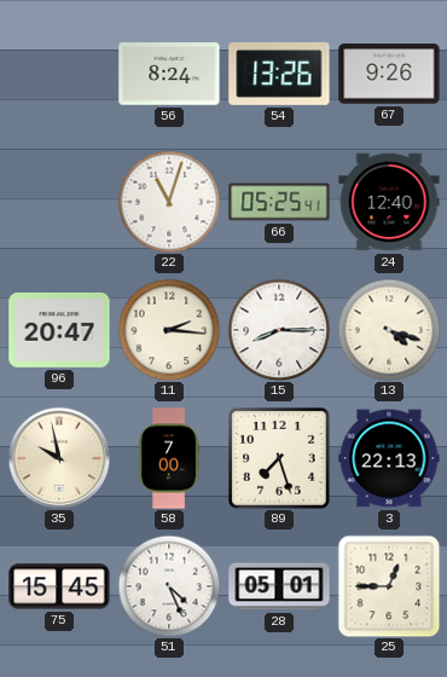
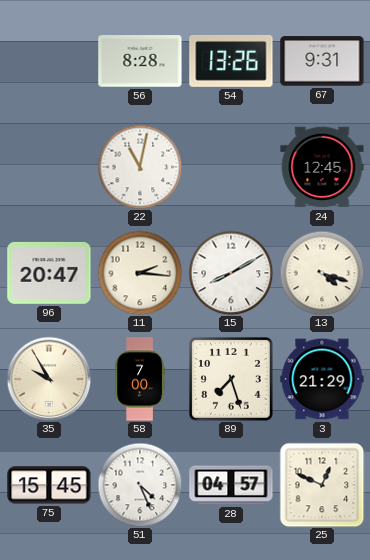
56: 8:24 -> 8:28
67: 9:26 -> 9:31
22: 11:03 -> 11:02
66: 05:25 -> none
24: 12:40 -> 12:45
15: 8:15 -> 8:10
35: 9:58 -> 9:55
3: 22:13 -> 21:29
28: 05:01 -> 04:57
25: 12:45 -> 12:49
